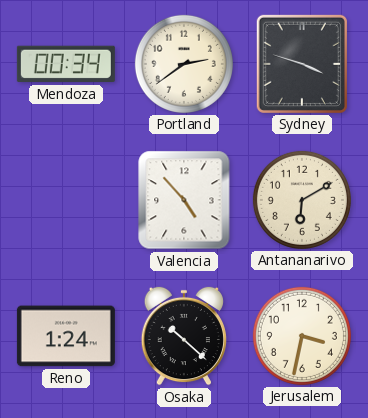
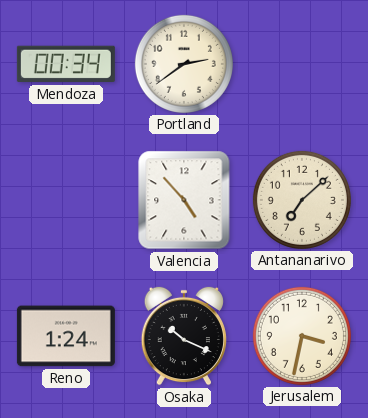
Sydney: 3:48 -> none
Antananarivo: 6:10 -> 7:08
Osaka: 10:22 -> 10:19
